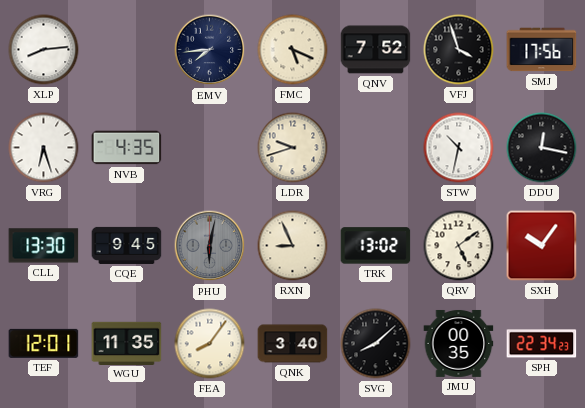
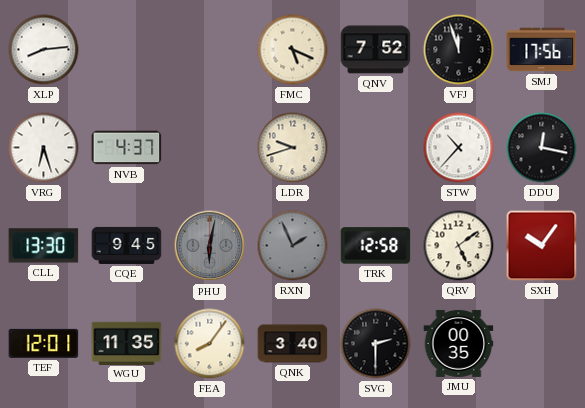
EMV: 7:44 -> none
VFJ: 3:57 -> 11:57
NVB: 4:35 -> 4:37
STW: 10:32 -> 10:37
RXN: 8:56 -> 1:56
RXN dial: cream -> grey
TRK: 13:02 -> 12:58
SVG: 8:08 -> 2:30
SPH: 22:34 -> none
